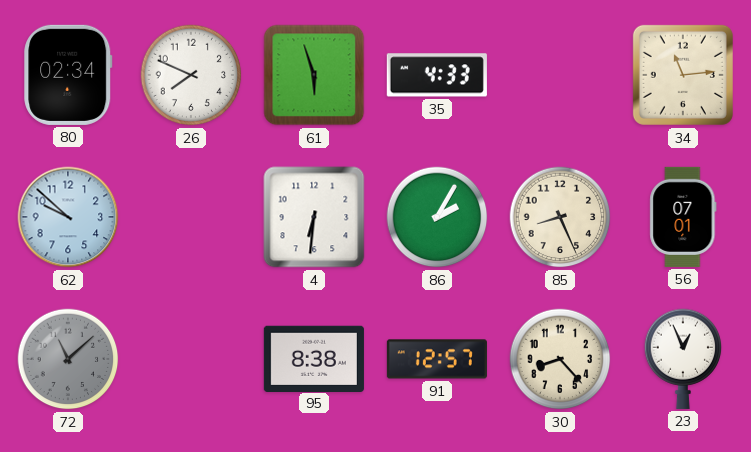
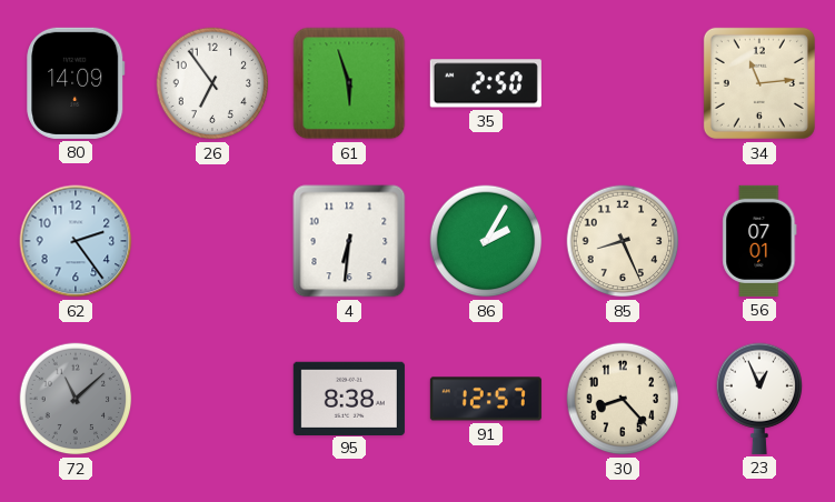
80: 02:34 -> 14:09
26: 7:49 -> 6:54
35: 4:33 -> 2:50
62: 9:52 -> 2:24
